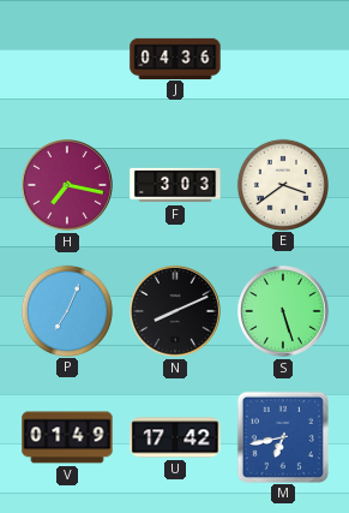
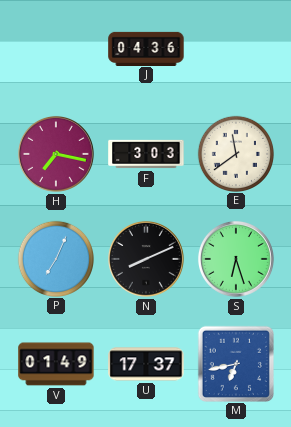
E: 3:39 -> 11:39
S: 5:27 -> 6:27
U: 17:42 -> 17:37
